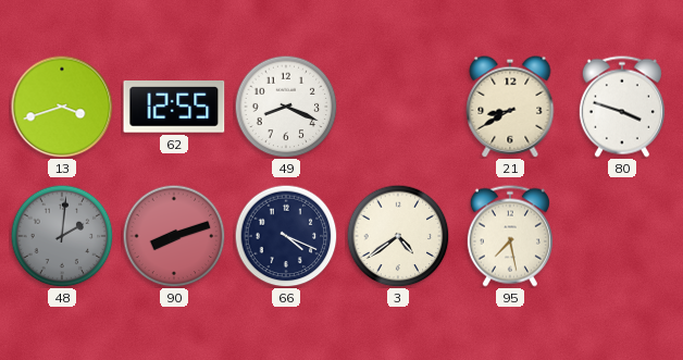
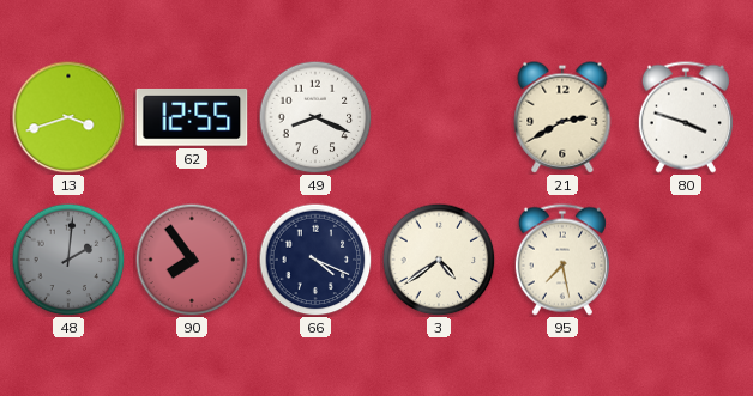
21: 8:40 -> 2:40
90: 8:12 -> 7:54
